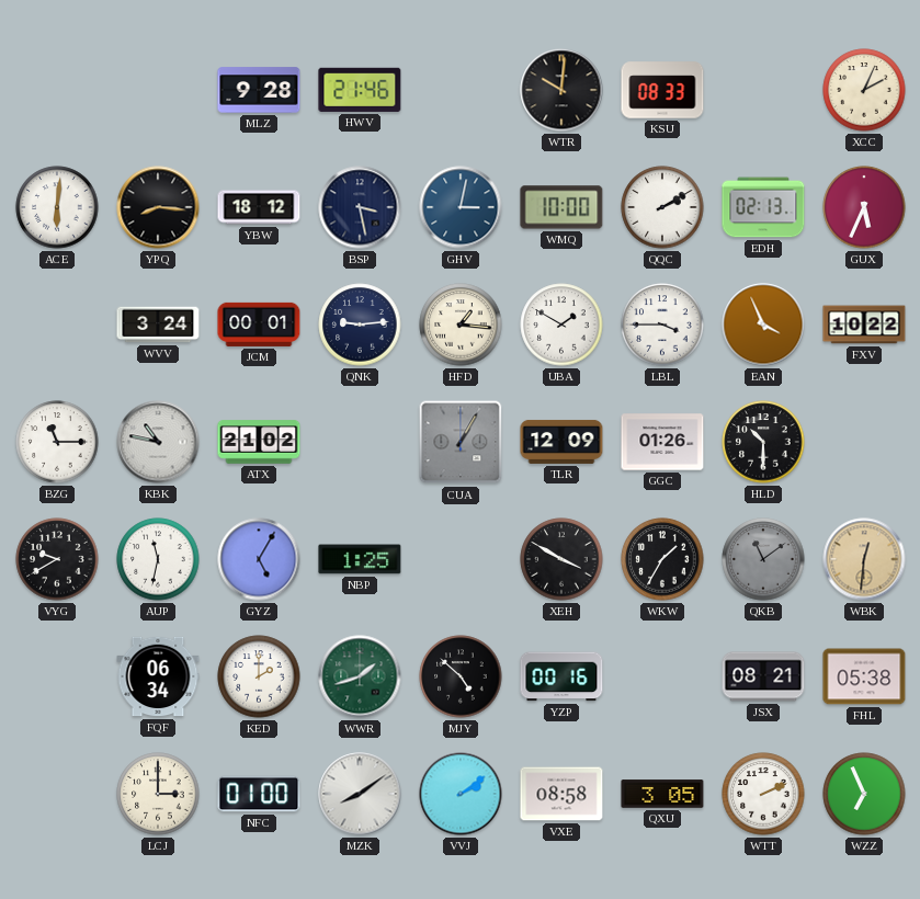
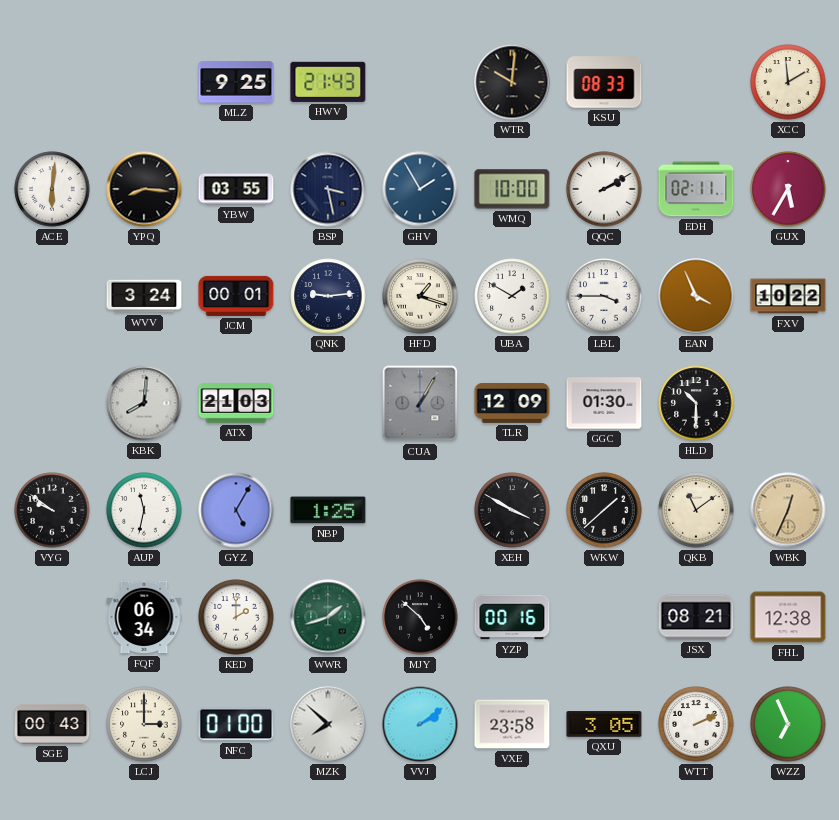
MLZ: 9:28 -> 9:25
HWV: 21:46 -> 21:43
XCC: 2:04 -> 1:59
YBW: 18:12 -> 03:55
GHV: 3:02 -> 1:55
EDH: 02:13 -> 02:11
GUX: 5:34 -> 5:35
HFD: 1:16 -> 1:18
BZG: 11:15 -> none
KBK: 10:47 -> 8:01
ATX: 21:02 -> 21:03
GGC: 01:26 -> 01:30
VYG: 9:40 -> 9:51
WKW: 1:35 -> 1:38
QKB dial: grey -> cream
WBK: 12:31 -> 12:34
FHL: 05:38 -> 12:38
SGE: none -> 00:43
MZK: 8:09 -> 7:52
VXE: 08:58 -> 23:58
